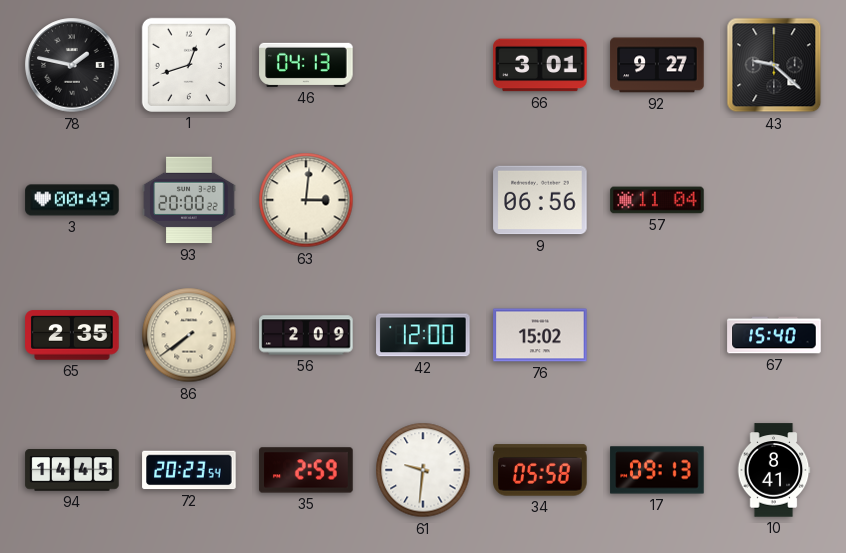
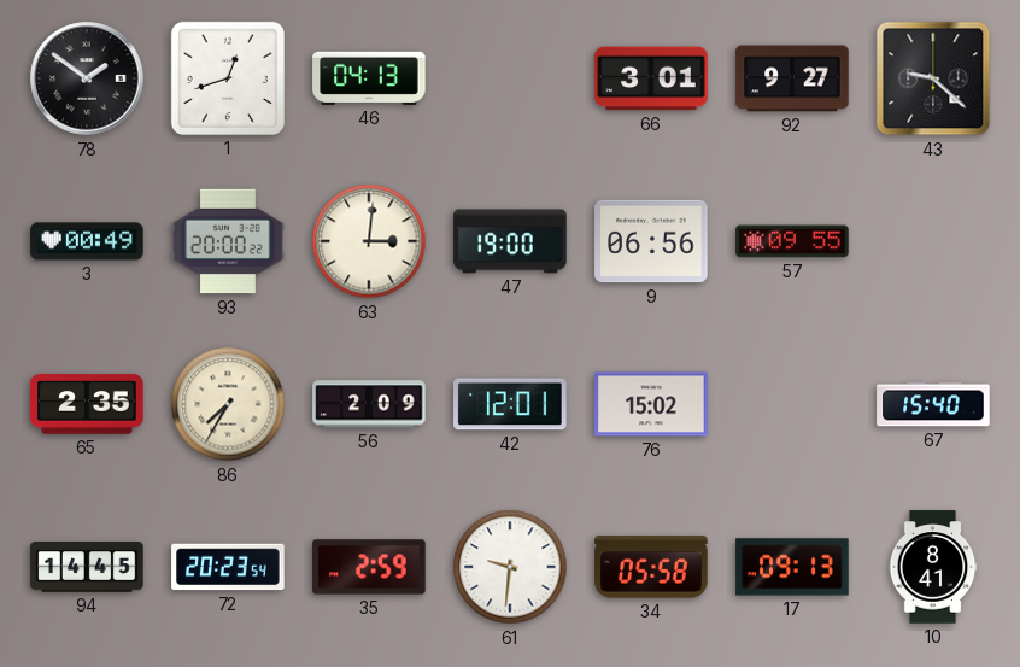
78: 1:47 -> 1:51
47: none -> 19:00
57: 11:04 -> 09:55
86: 7:39 -> 7:35
42: 12:00 -> 12:01
